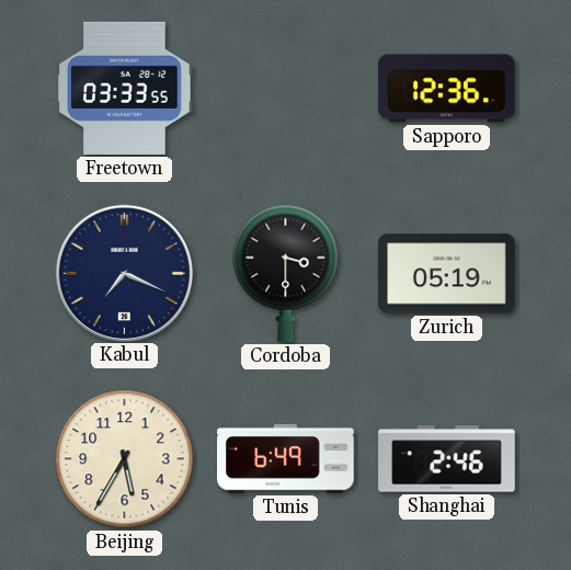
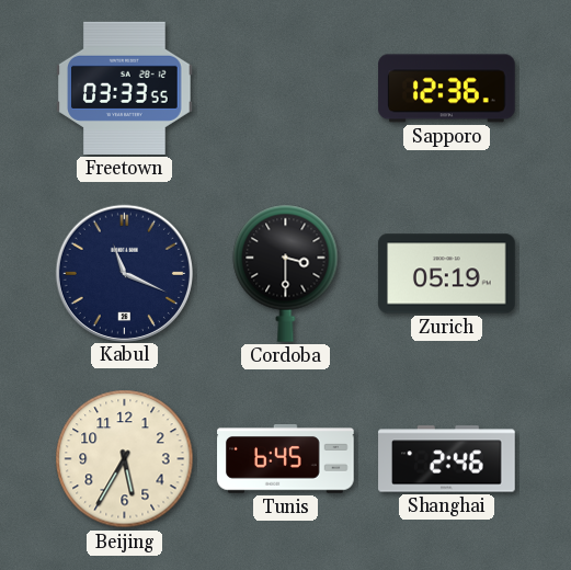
Kabul: 7:19 -> 11:19
Tunis: 6:49 -> 6:45
